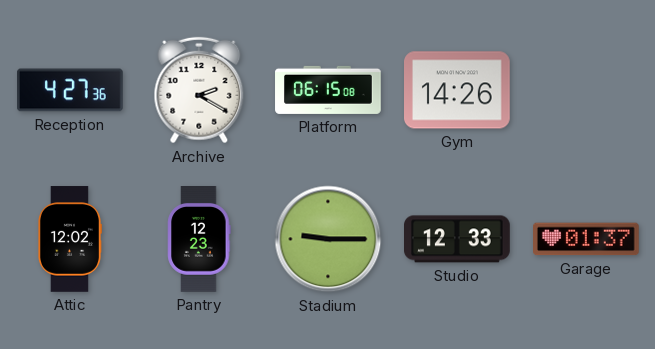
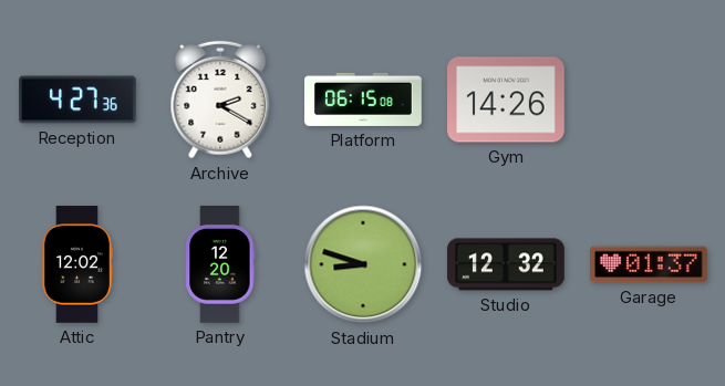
Pantry: 12:23 -> 12:20
Stadium: 9:15 -> 8:48
Studio: 12:33 -> 12:32
